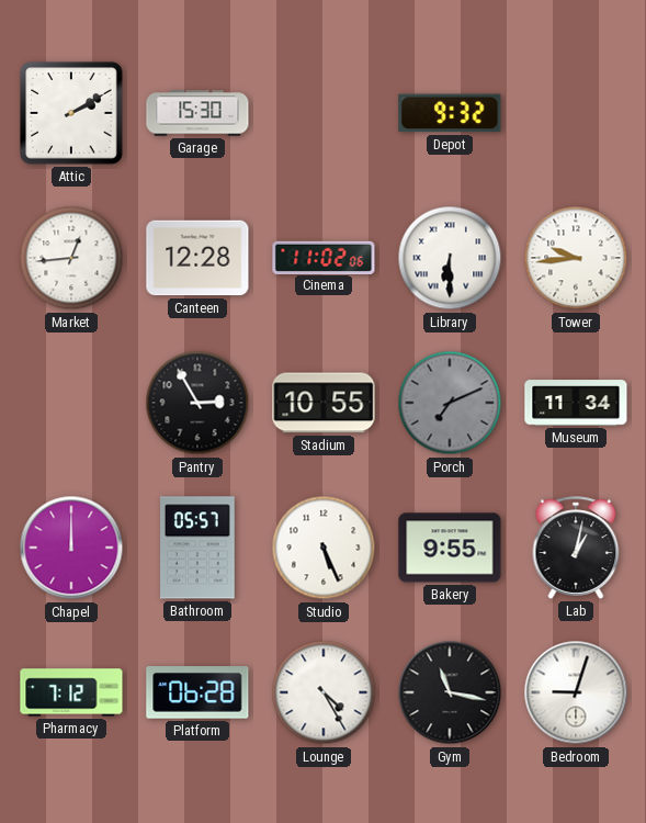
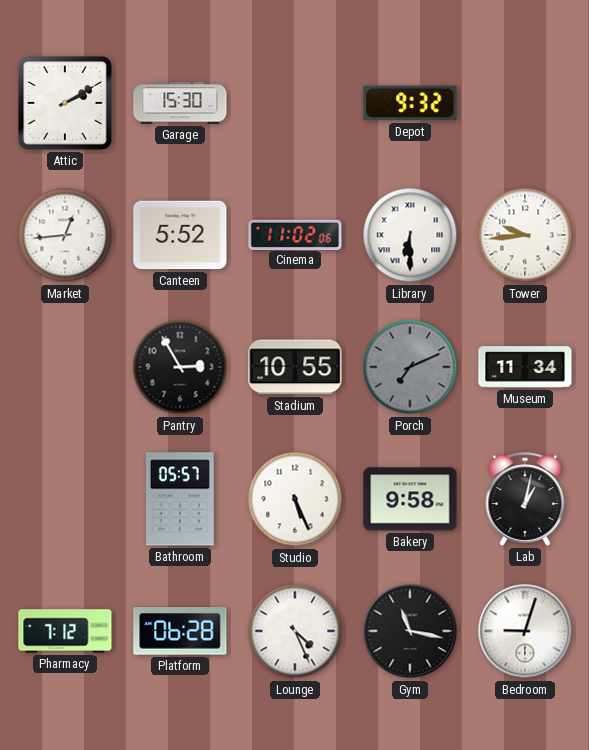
Canteen: 12:28 -> 5:52
Chapel: 12:00 -> none
Bakery: 9:55 -> 9:58
Lounge: 4:25 -> 4:26
